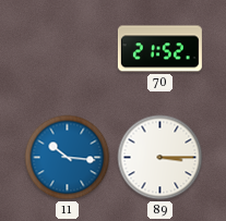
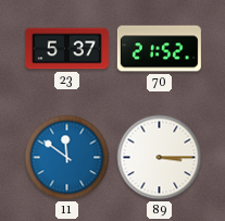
23: none -> 5:37
11: 10:16 -> 11:51
